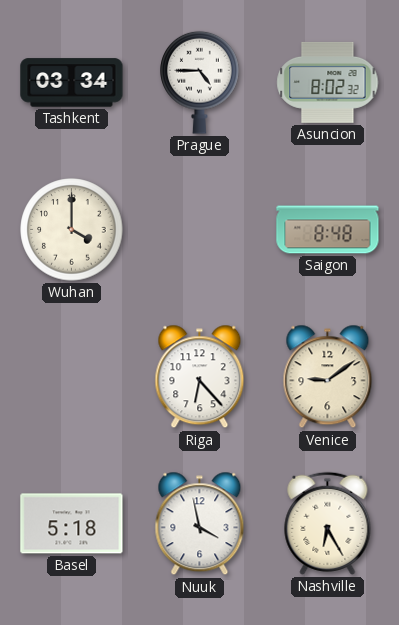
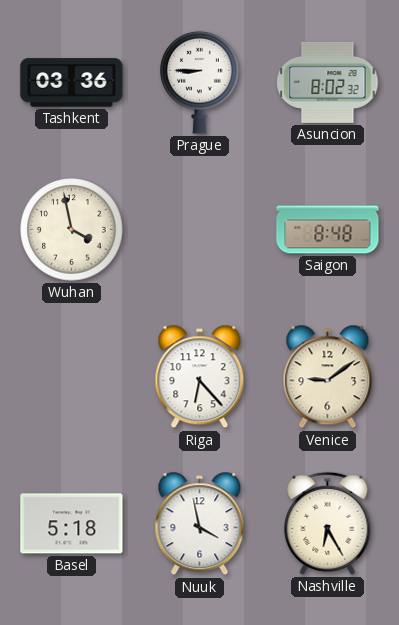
Tashkent: 03:34 -> 03:36
Prague: 4:45 -> 8:45
Wuhan: 4:00 -> 3:58
